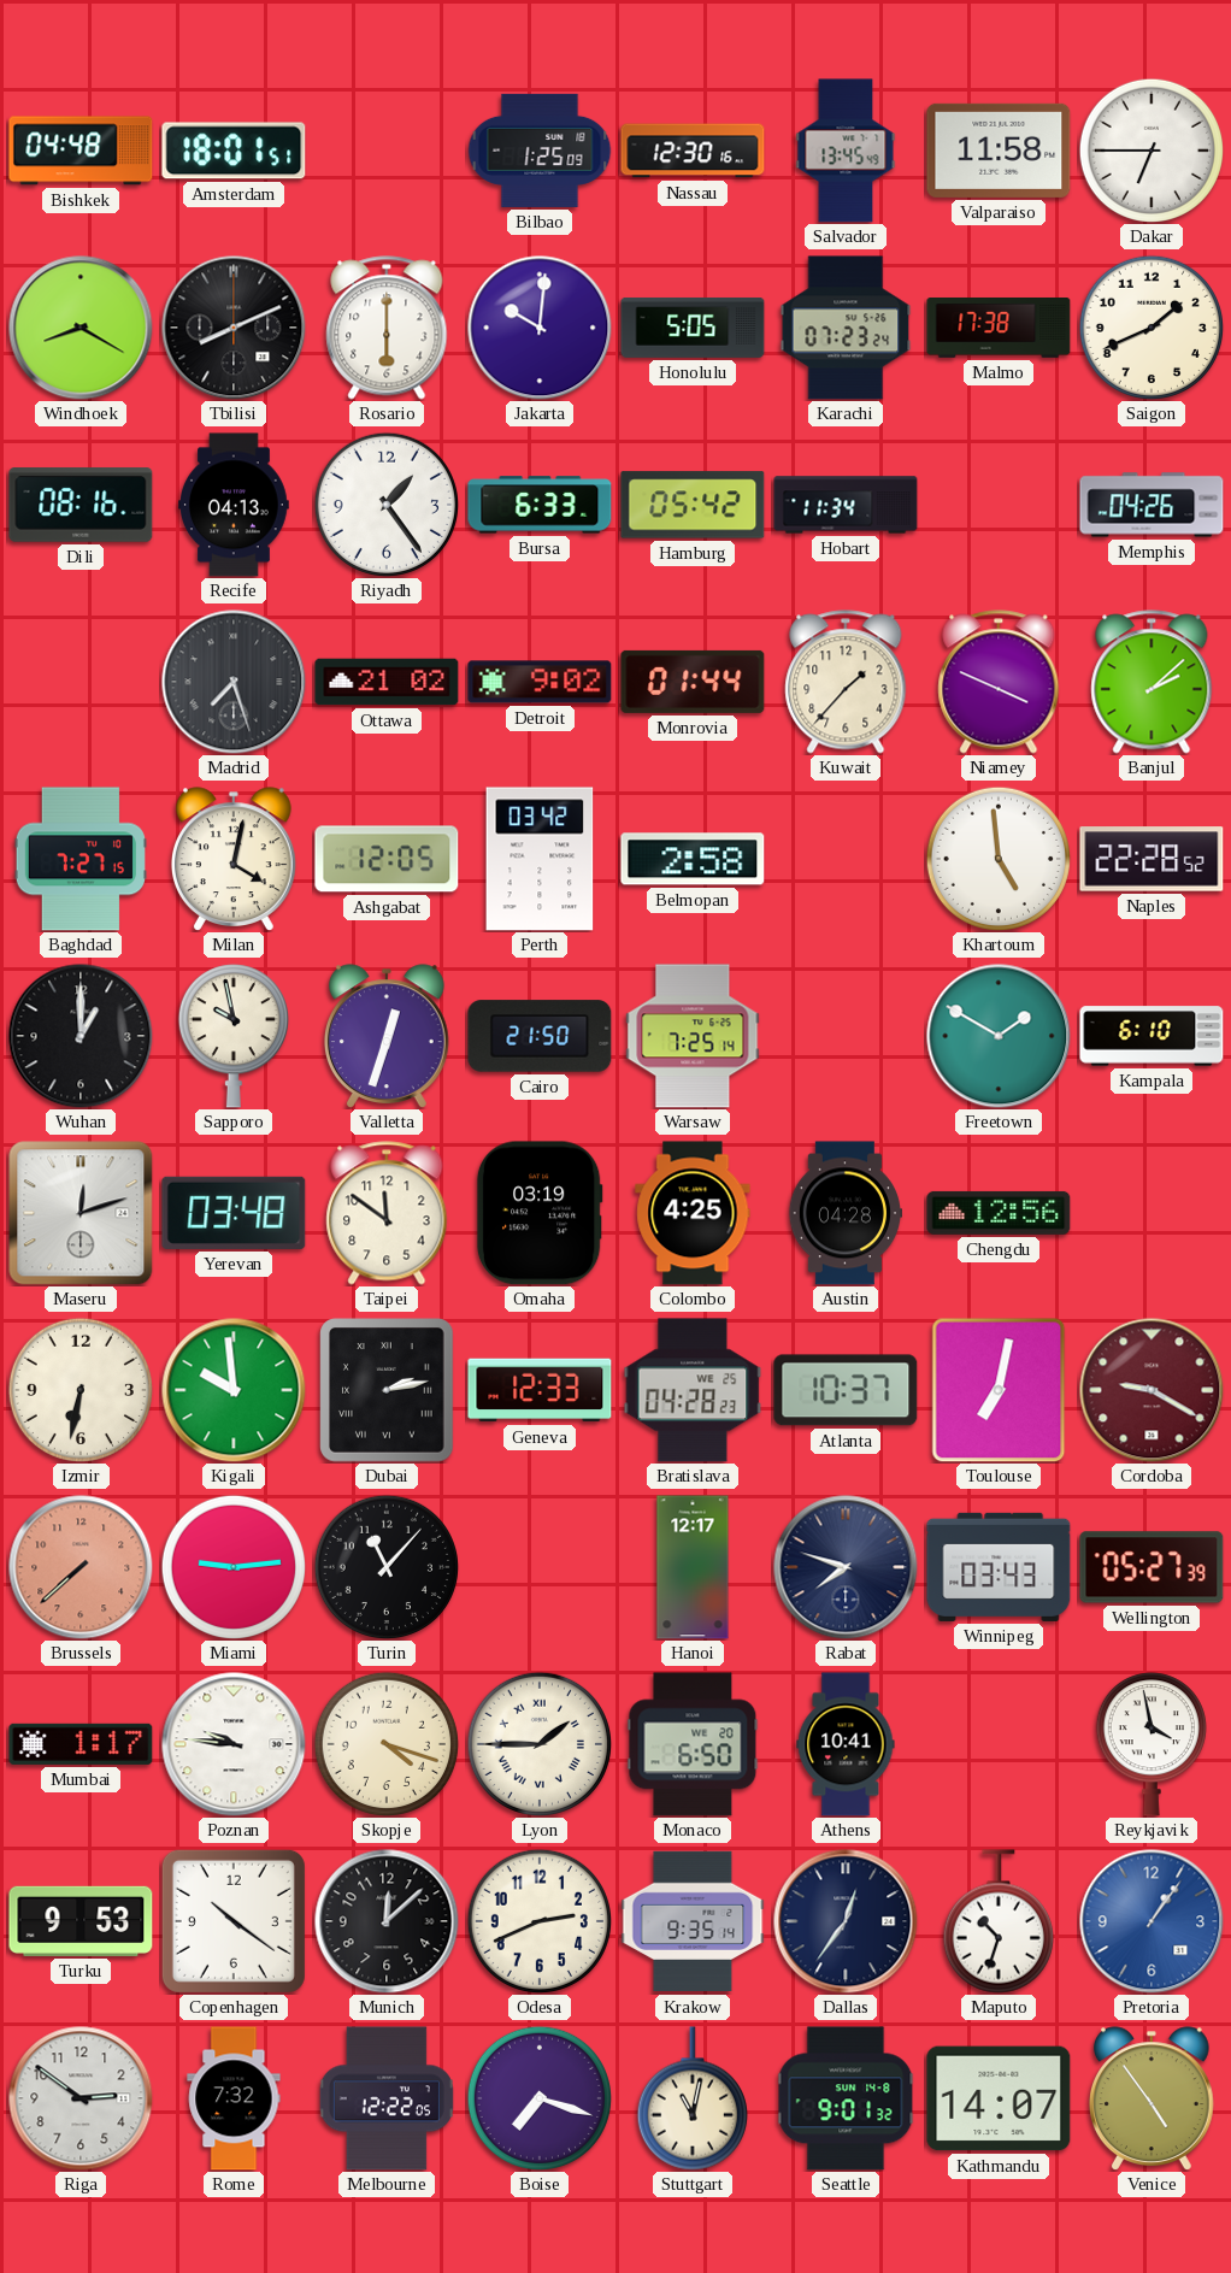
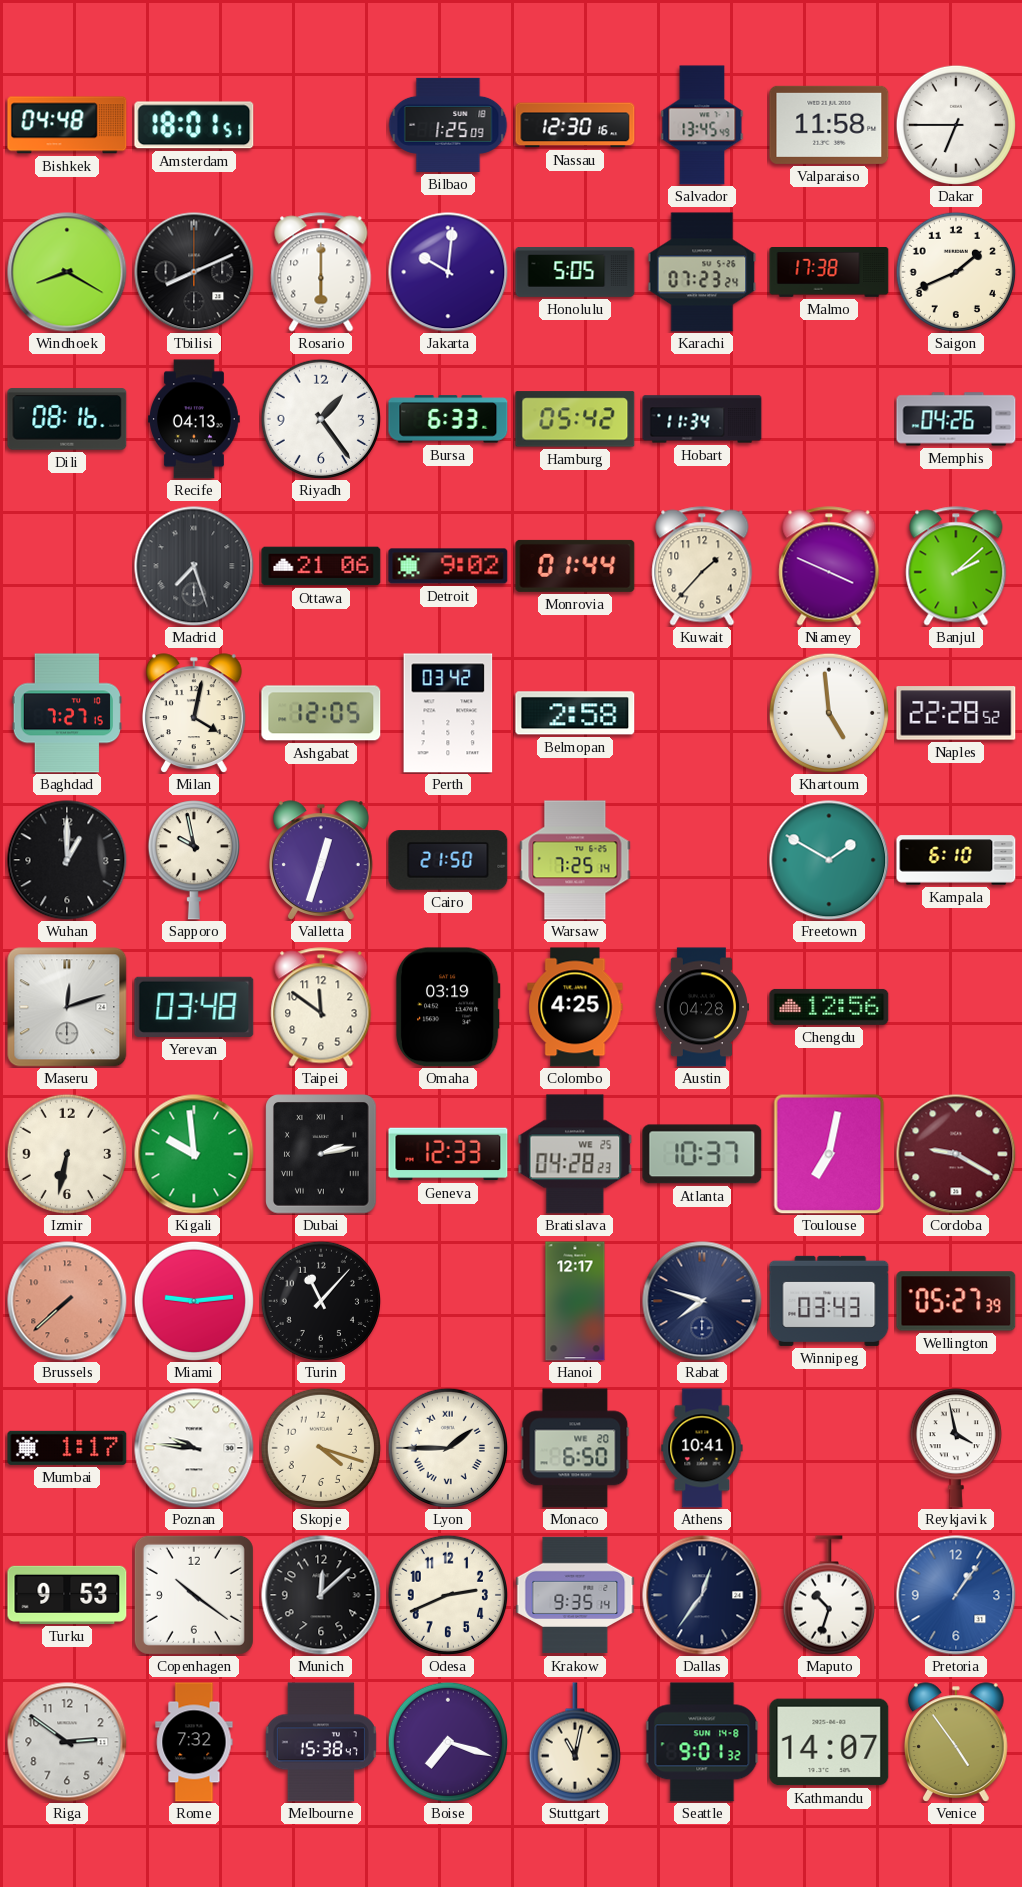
Ottawa: 21:02 -> 21:06
Melbourne: 12:22 -> 15:38
